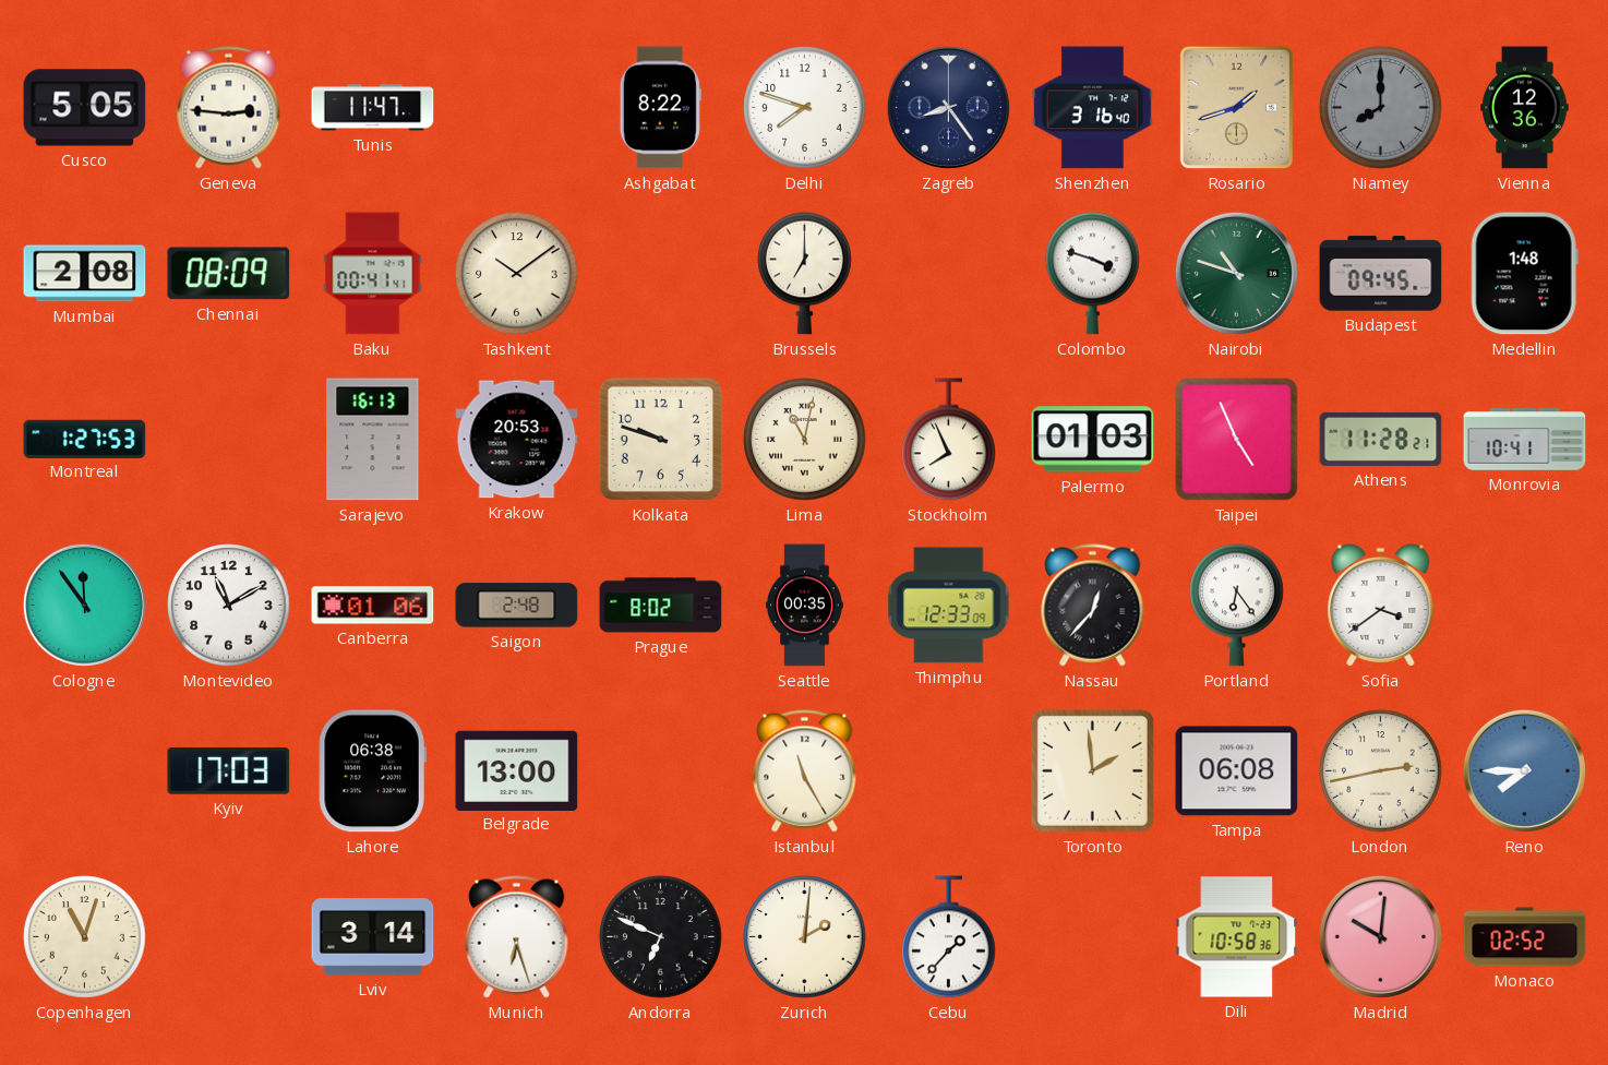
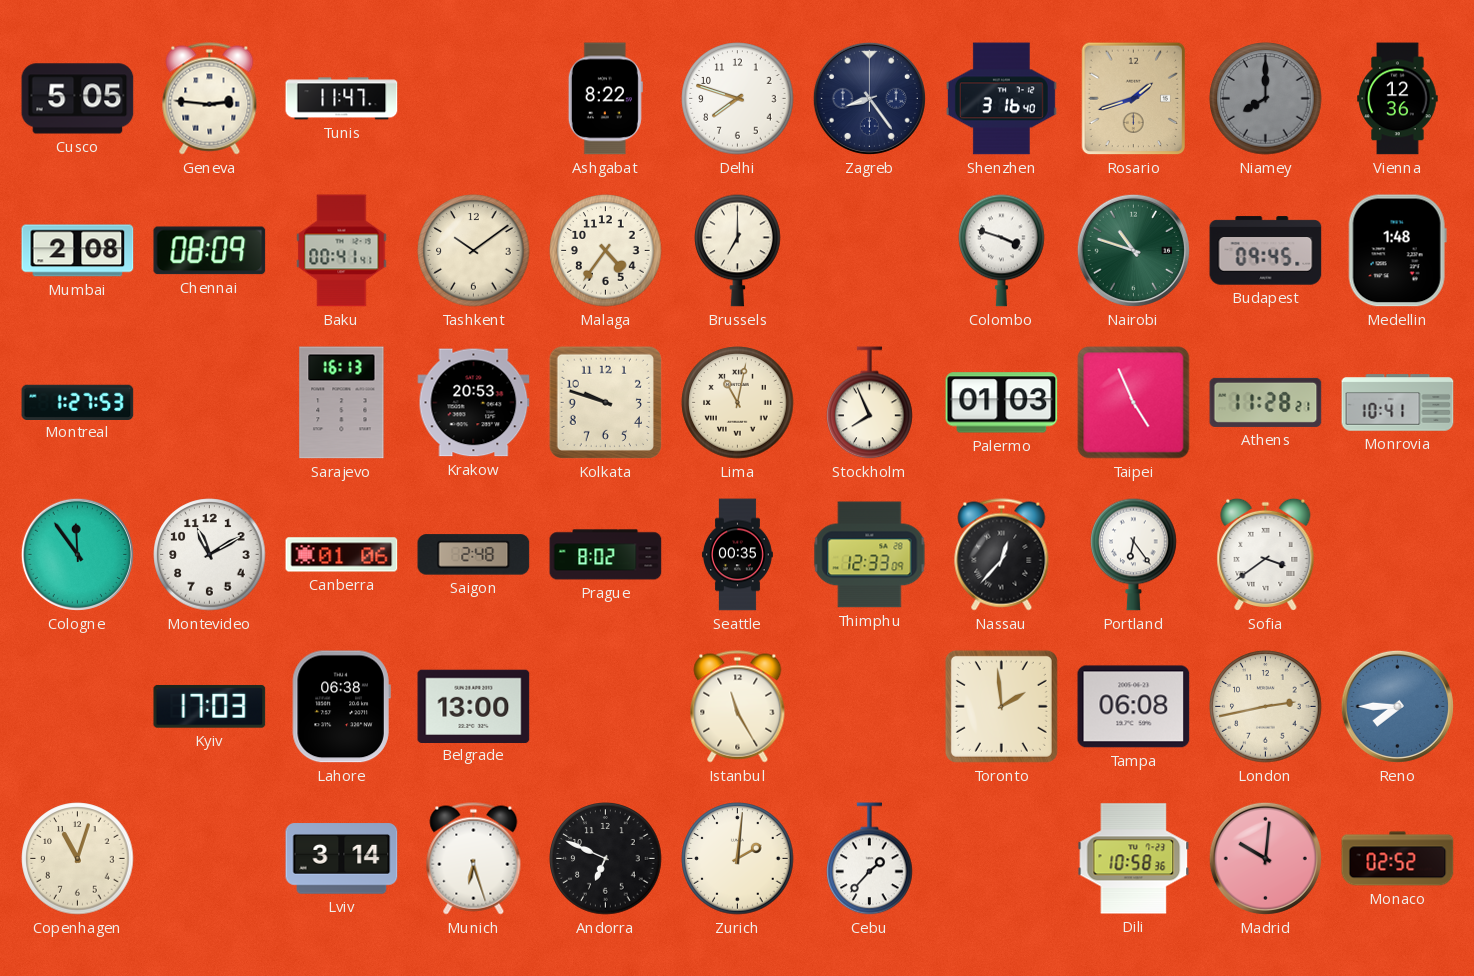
Malaga: none -> 4:36
